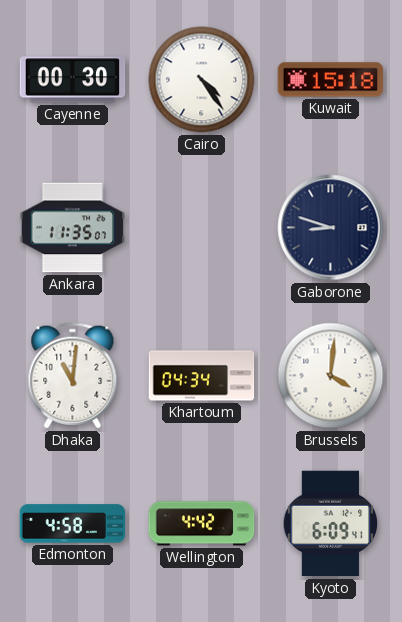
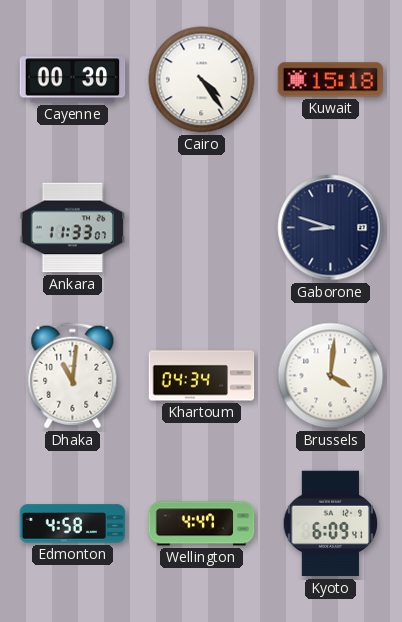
Ankara: 11:35 -> 11:33
Wellington: 4:42 -> 4:47
